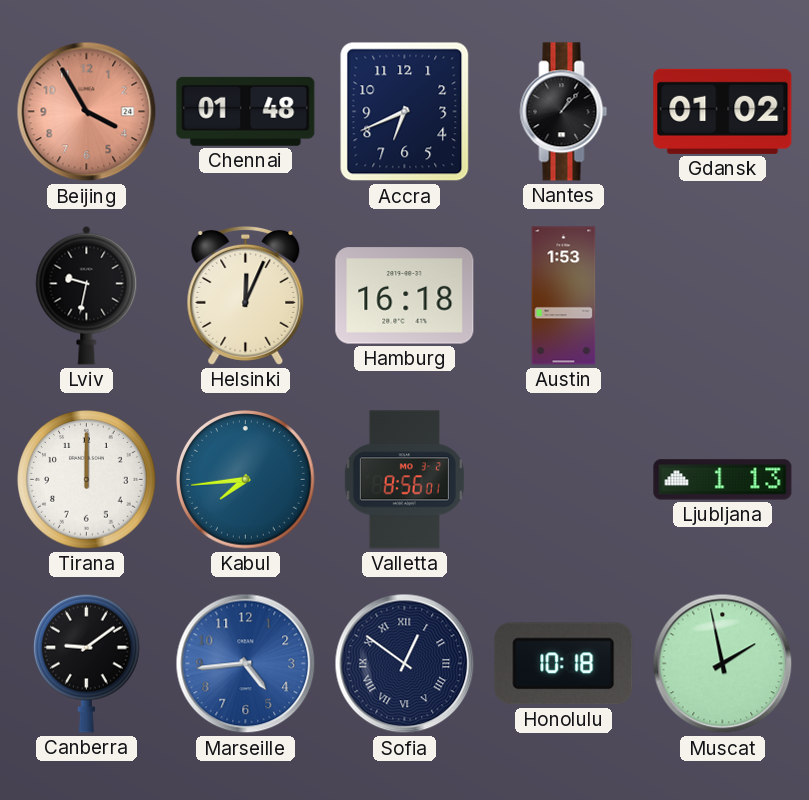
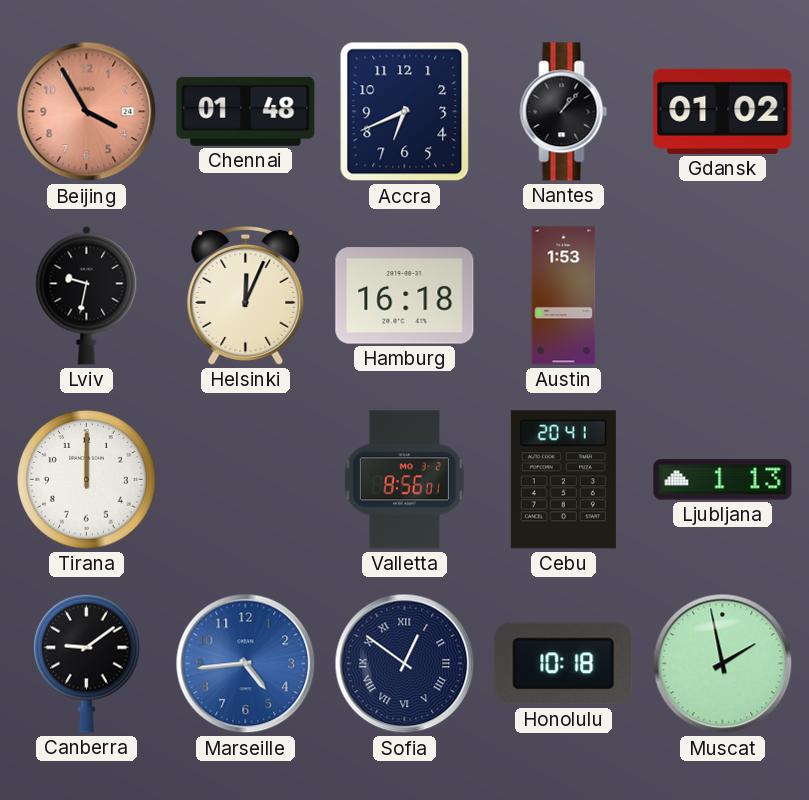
Kabul: 7:44 -> none
Cebu: none -> 20:41
